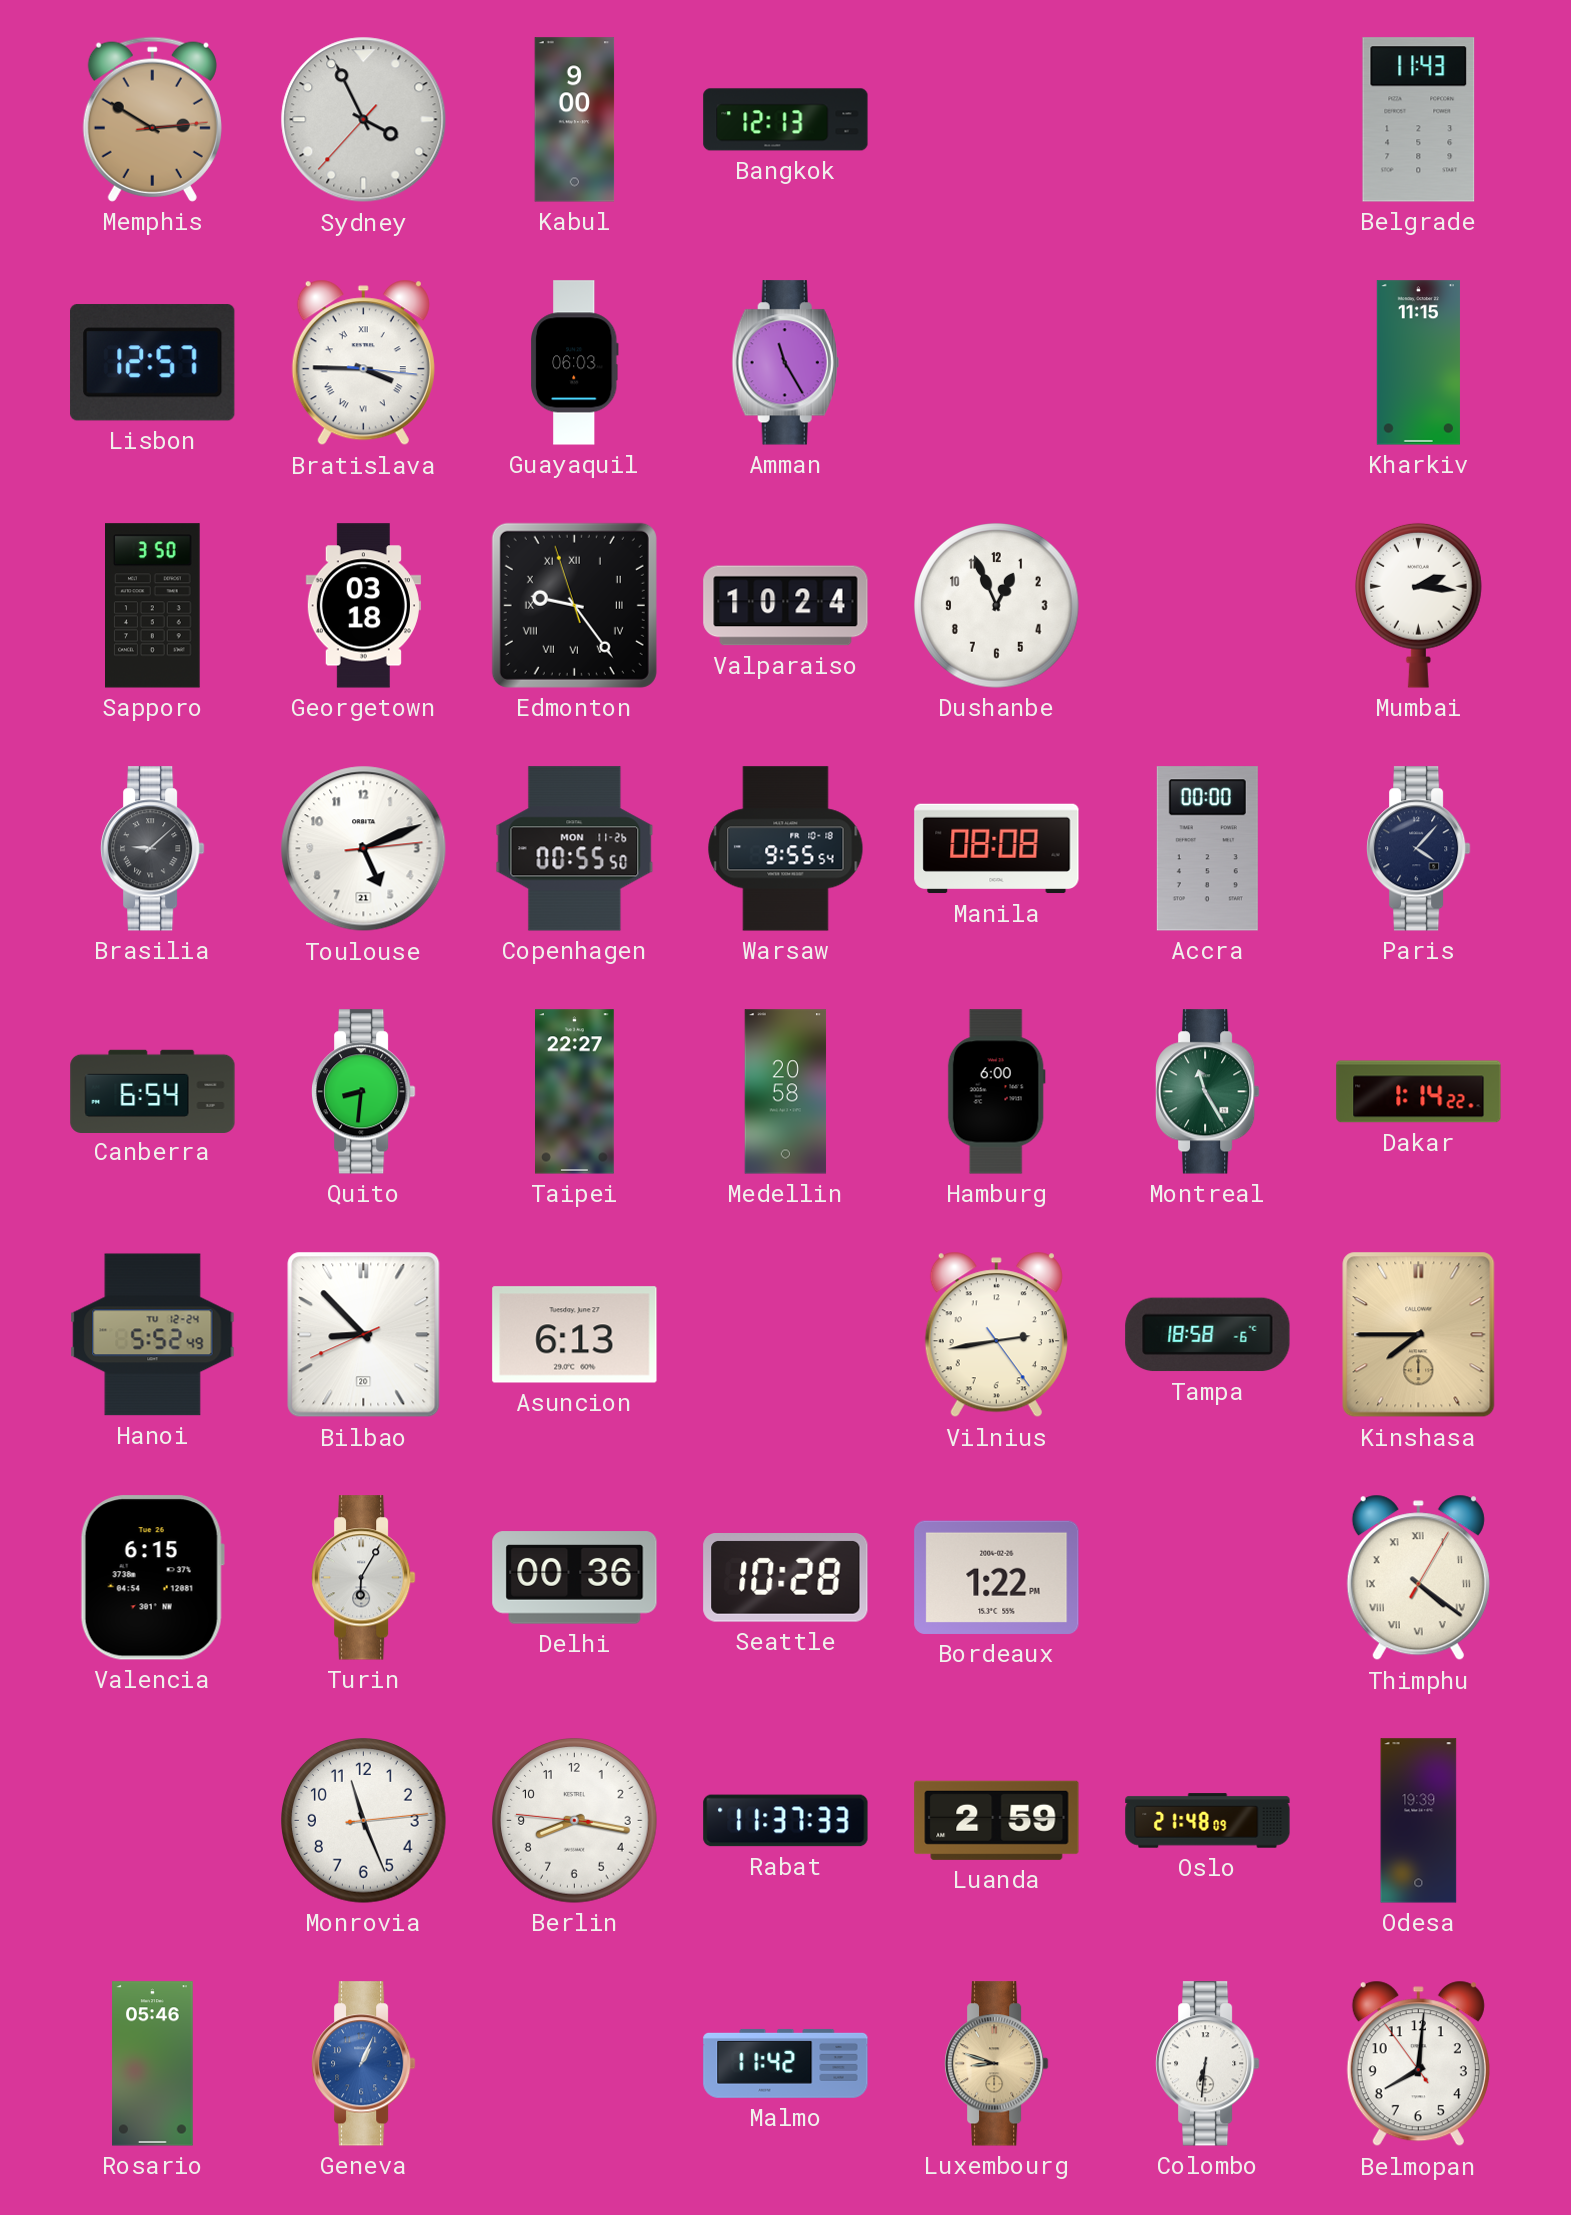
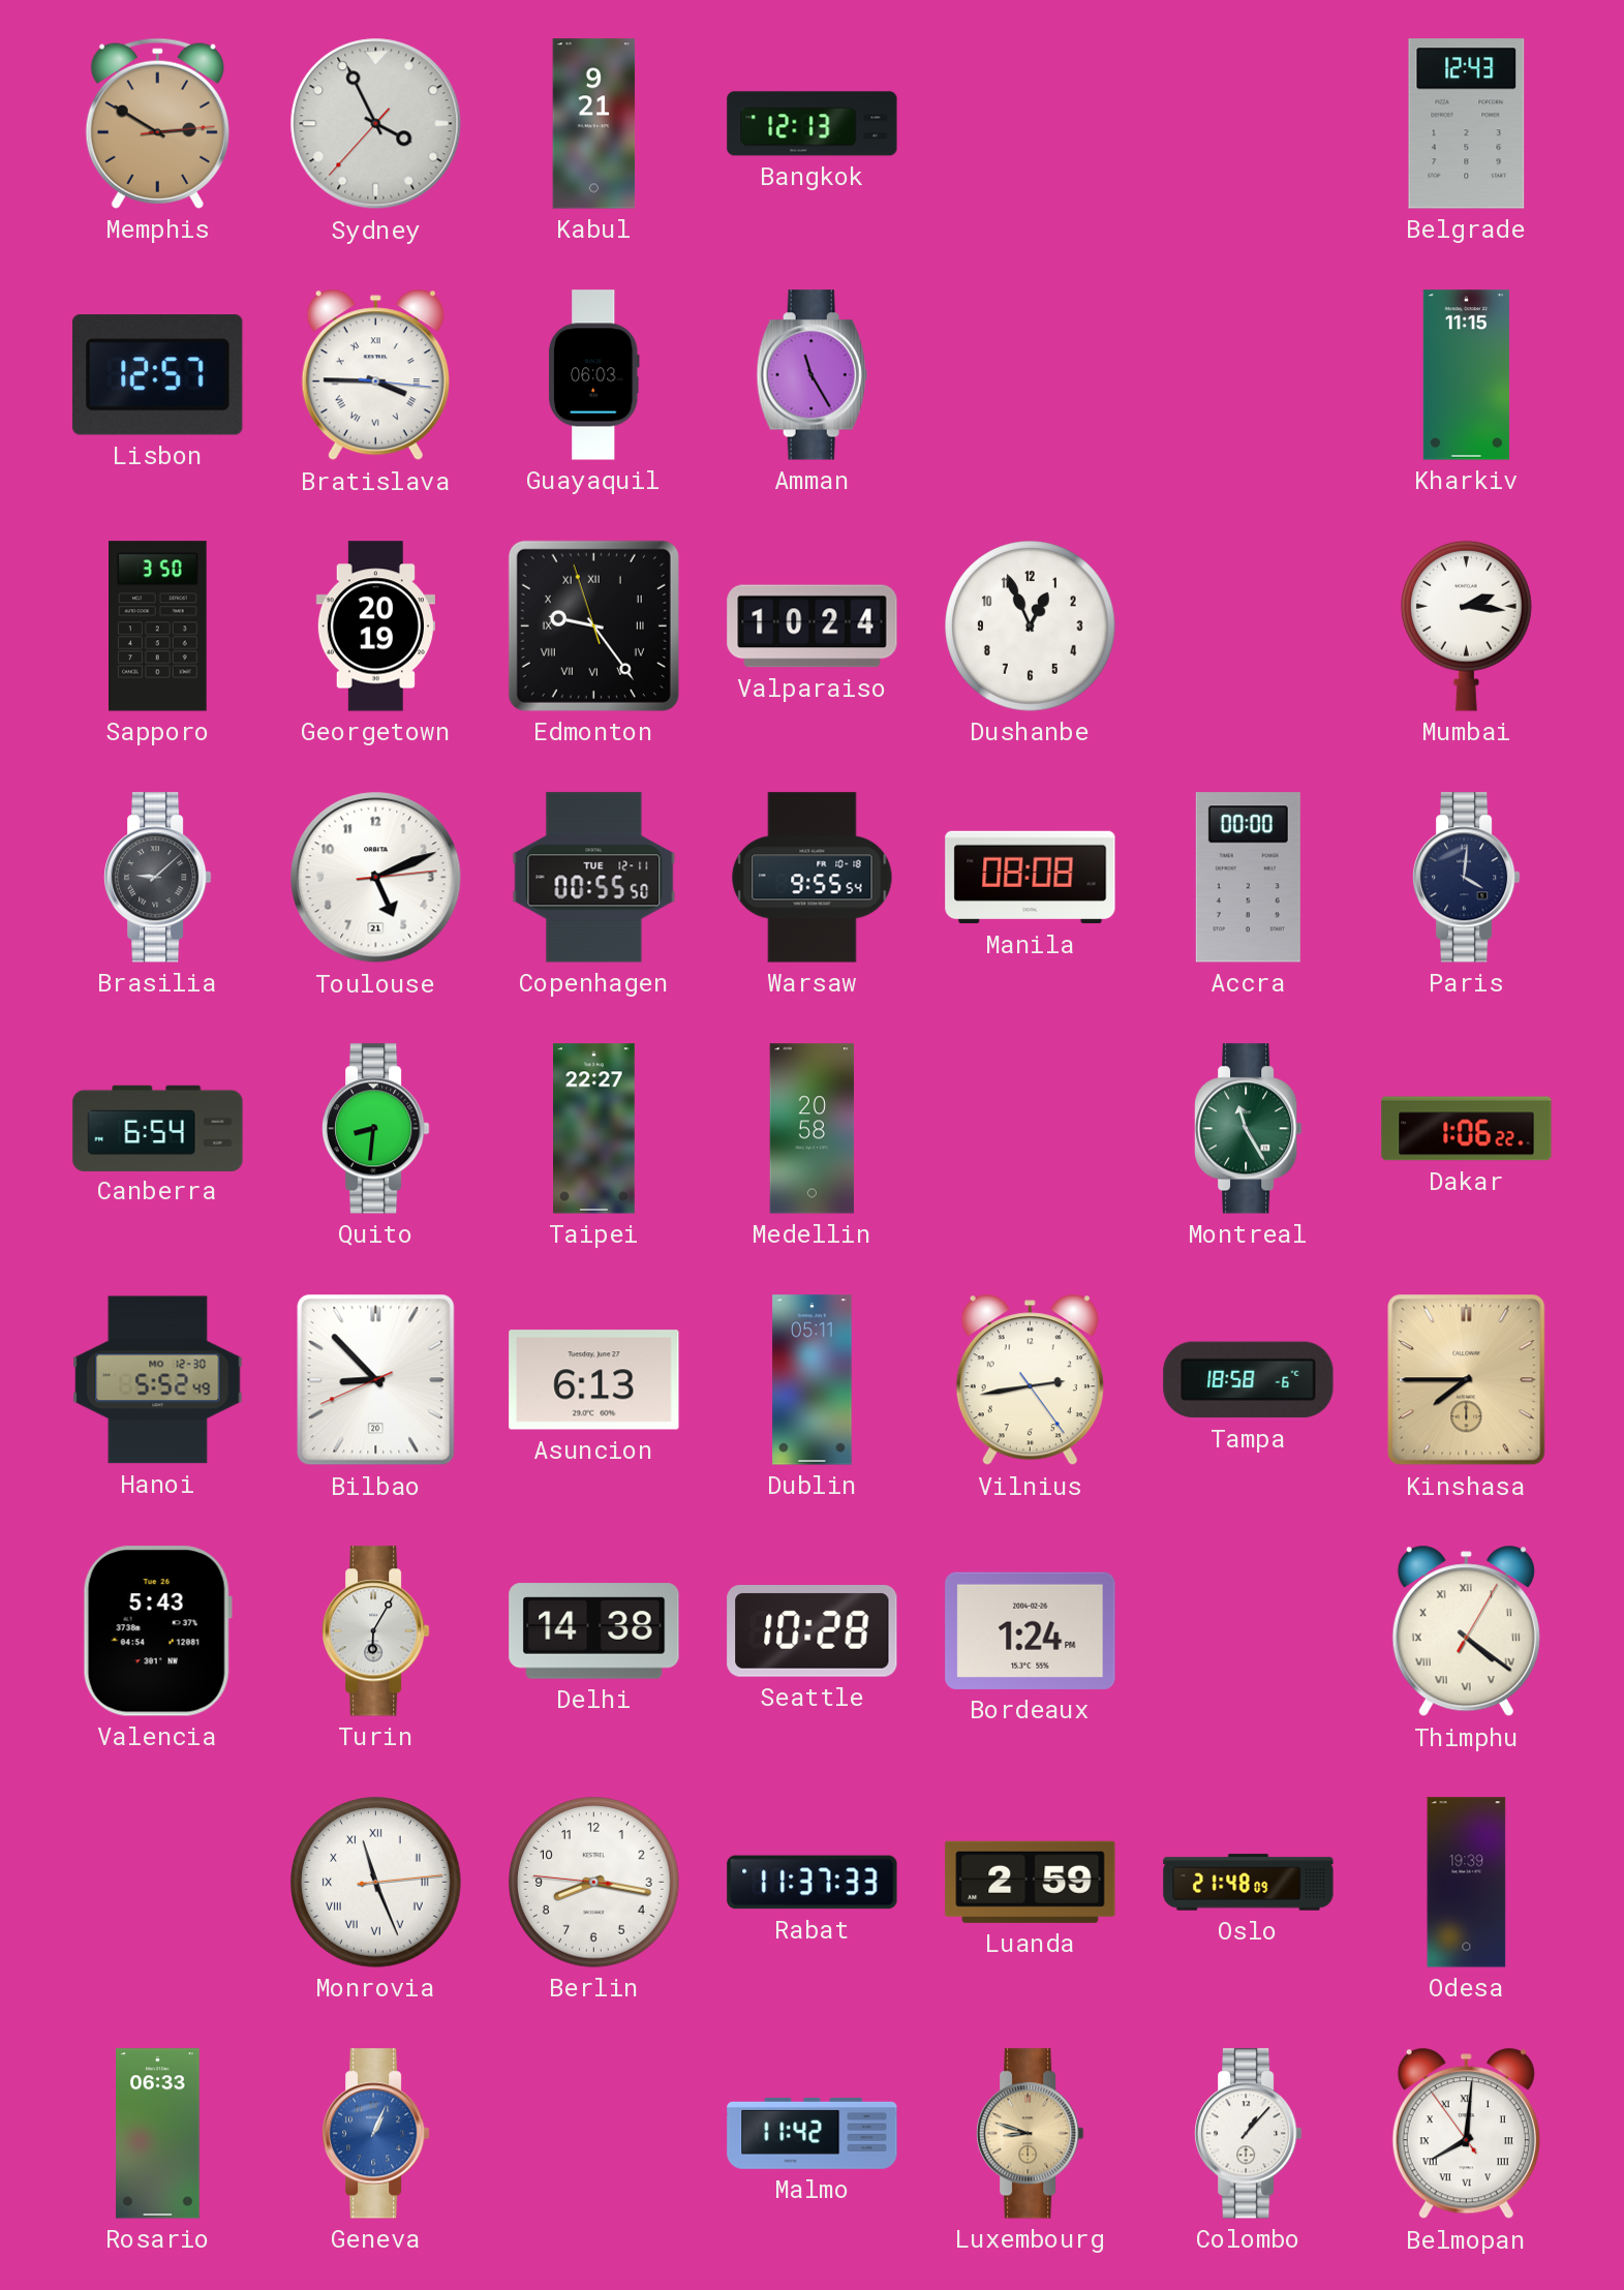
Kabul: 9:00 -> 9:21
Belgrade: 11:43 -> 12:43
Georgetown: 03:18 -> 20:19
Copenhagen date: MON 11-26 -> TUE 12-11
Paris: 4:07 -> 4:01
Hamburg: 6:00 -> none
Dakar: 1:14 -> 1:06
Hanoi date: TU 12-24 -> MO 12-30
Dublin: none -> 05:11
Valencia: 6:15 -> 5:43
Delhi: 00:36 -> 14:38
Bordeaux: 1:22 -> 1:24
Monrovia numerals: Arabic -> Roman
Rosario: 05:46 -> 06:33
Colombo: 6:31 -> 1:07
Belmopan numerals: Arabic -> Roman
